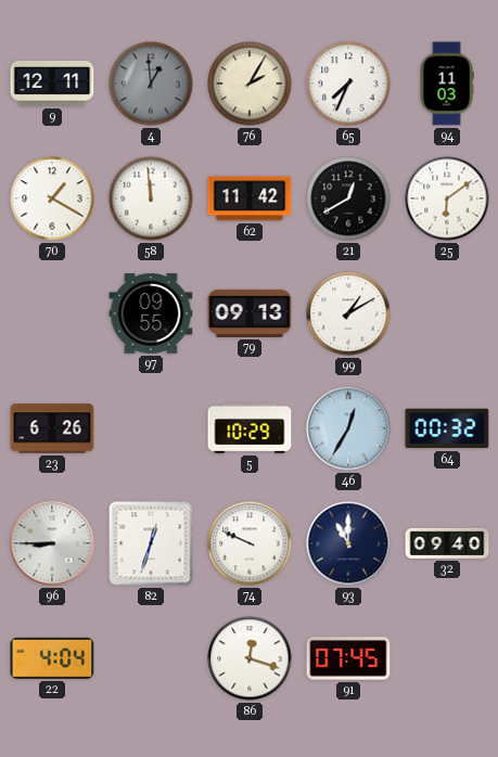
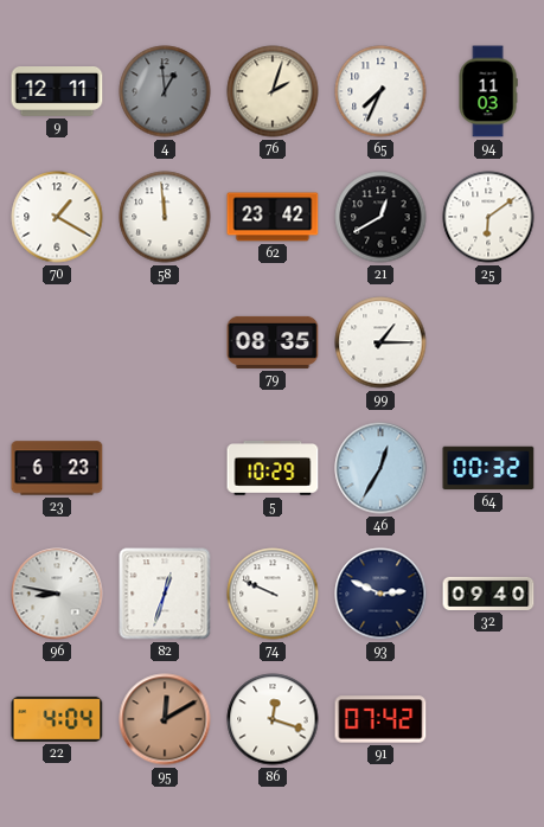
76: 2:05 -> 2:03
62: 11:42 -> 23:42
97: 09:55 -> none
79: 09:13 -> 08:35
99: 1:10 -> 1:15
23: 6:26 -> 6:23
96: 8:45 -> 8:47
93: 11:00 -> 2:49
95: none -> 12:10
91: 07:45 -> 07:42
